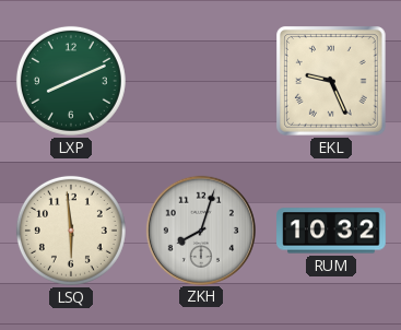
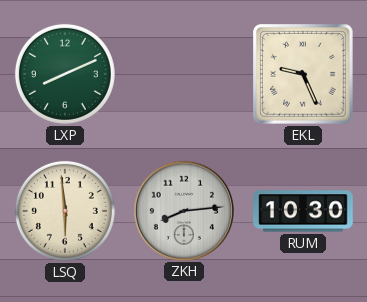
ZKH: 8:03 -> 8:14
RUM: 10:32 -> 10:30
